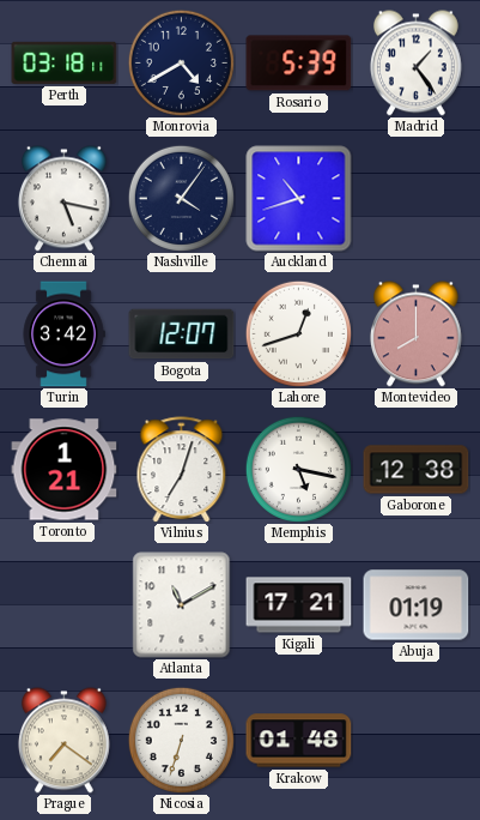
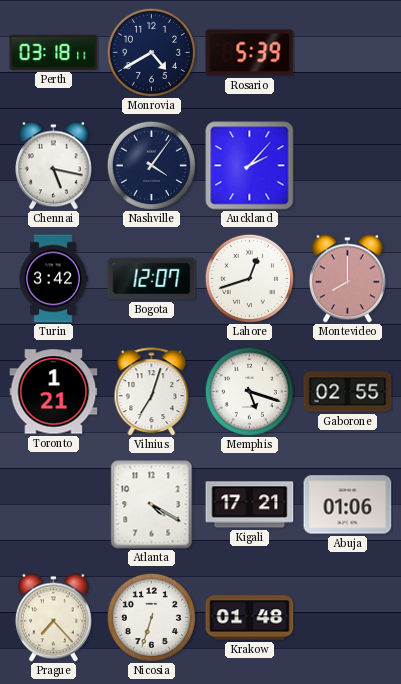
Madrid: 1:24 -> none
Auckland: 10:42 -> 2:07
Memphis: 5:17 -> 5:18
Gaborone: 12:38 -> 02:55
Atlanta: 11:10 -> 4:20
Abuja: 01:19 -> 01:06
Prague: 7:21 -> 7:23
